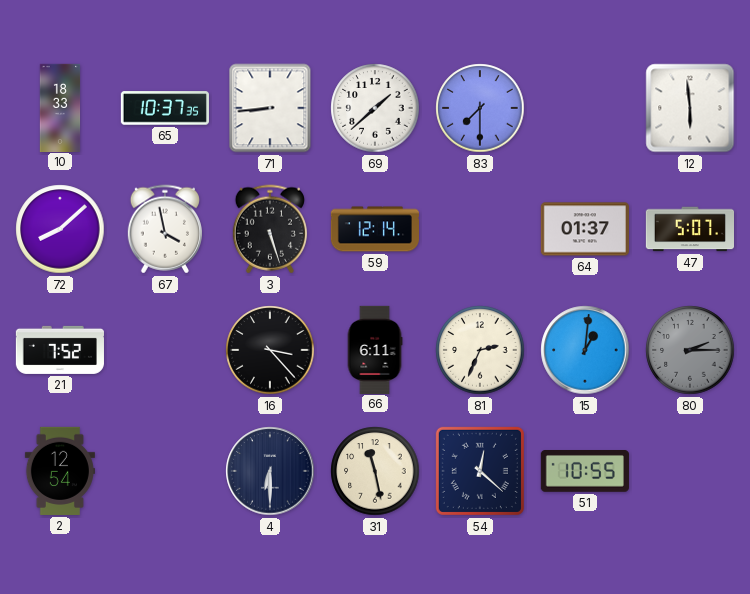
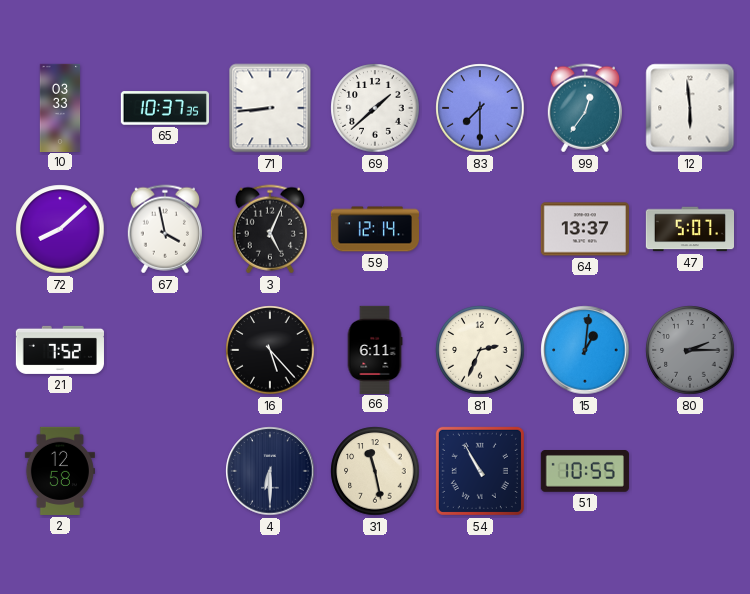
10: 18:33 -> 03:33
99: none -> 12:36
3: 5:27 -> 5:04
64: 01:37 -> 13:37
16: 3:23 -> 5:23
2: 12:54 -> 12:58
54: 12:22 -> 10:55
